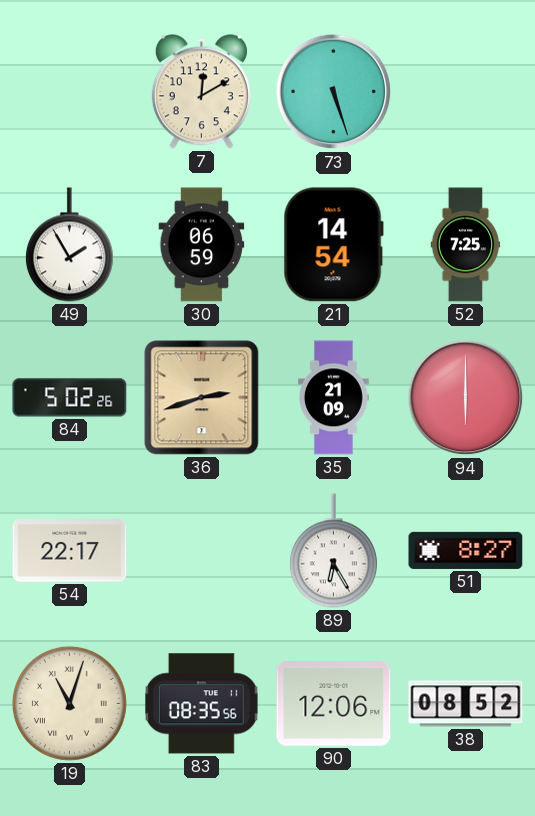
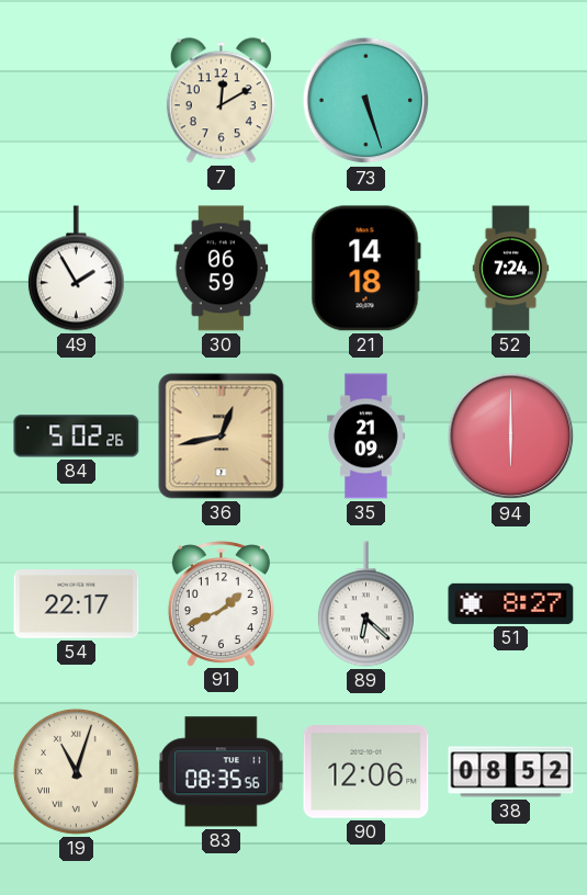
21: 14:54 -> 14:18
52: 7:25 -> 7:24
36: 2:42 -> 12:43
91: none -> 1:41
89: 6:25 -> 6:22
